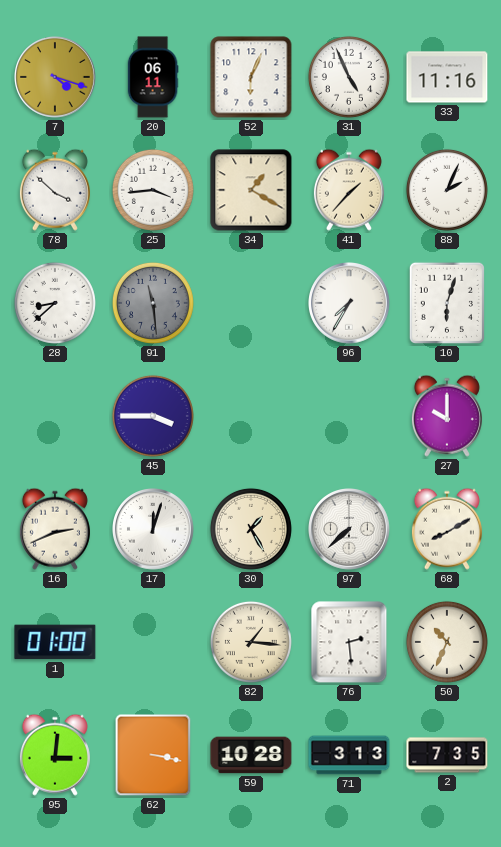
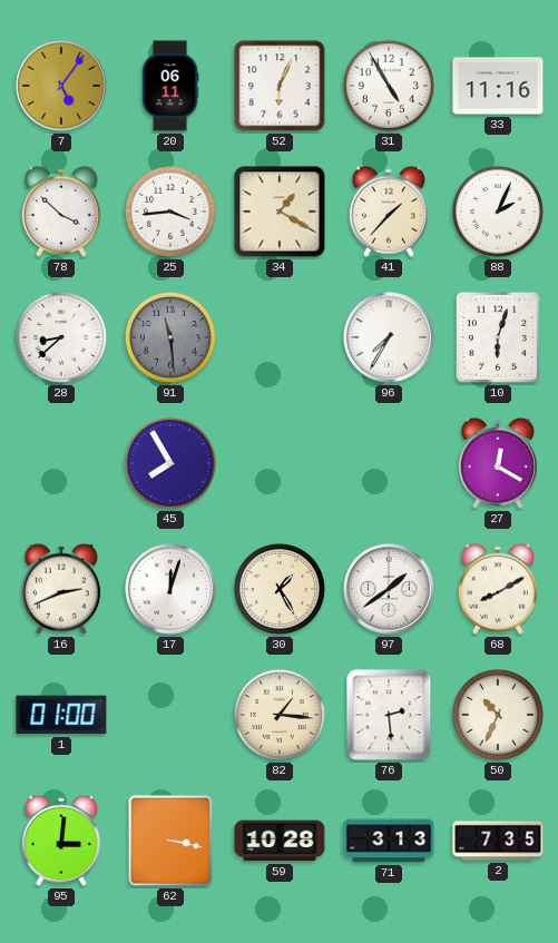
7: 4:18 -> 5:06
31: 4:56 -> 4:55
45: 3:45 -> 7:55
27: 10:00 -> 12:20
97: 7:38 -> 1:39
